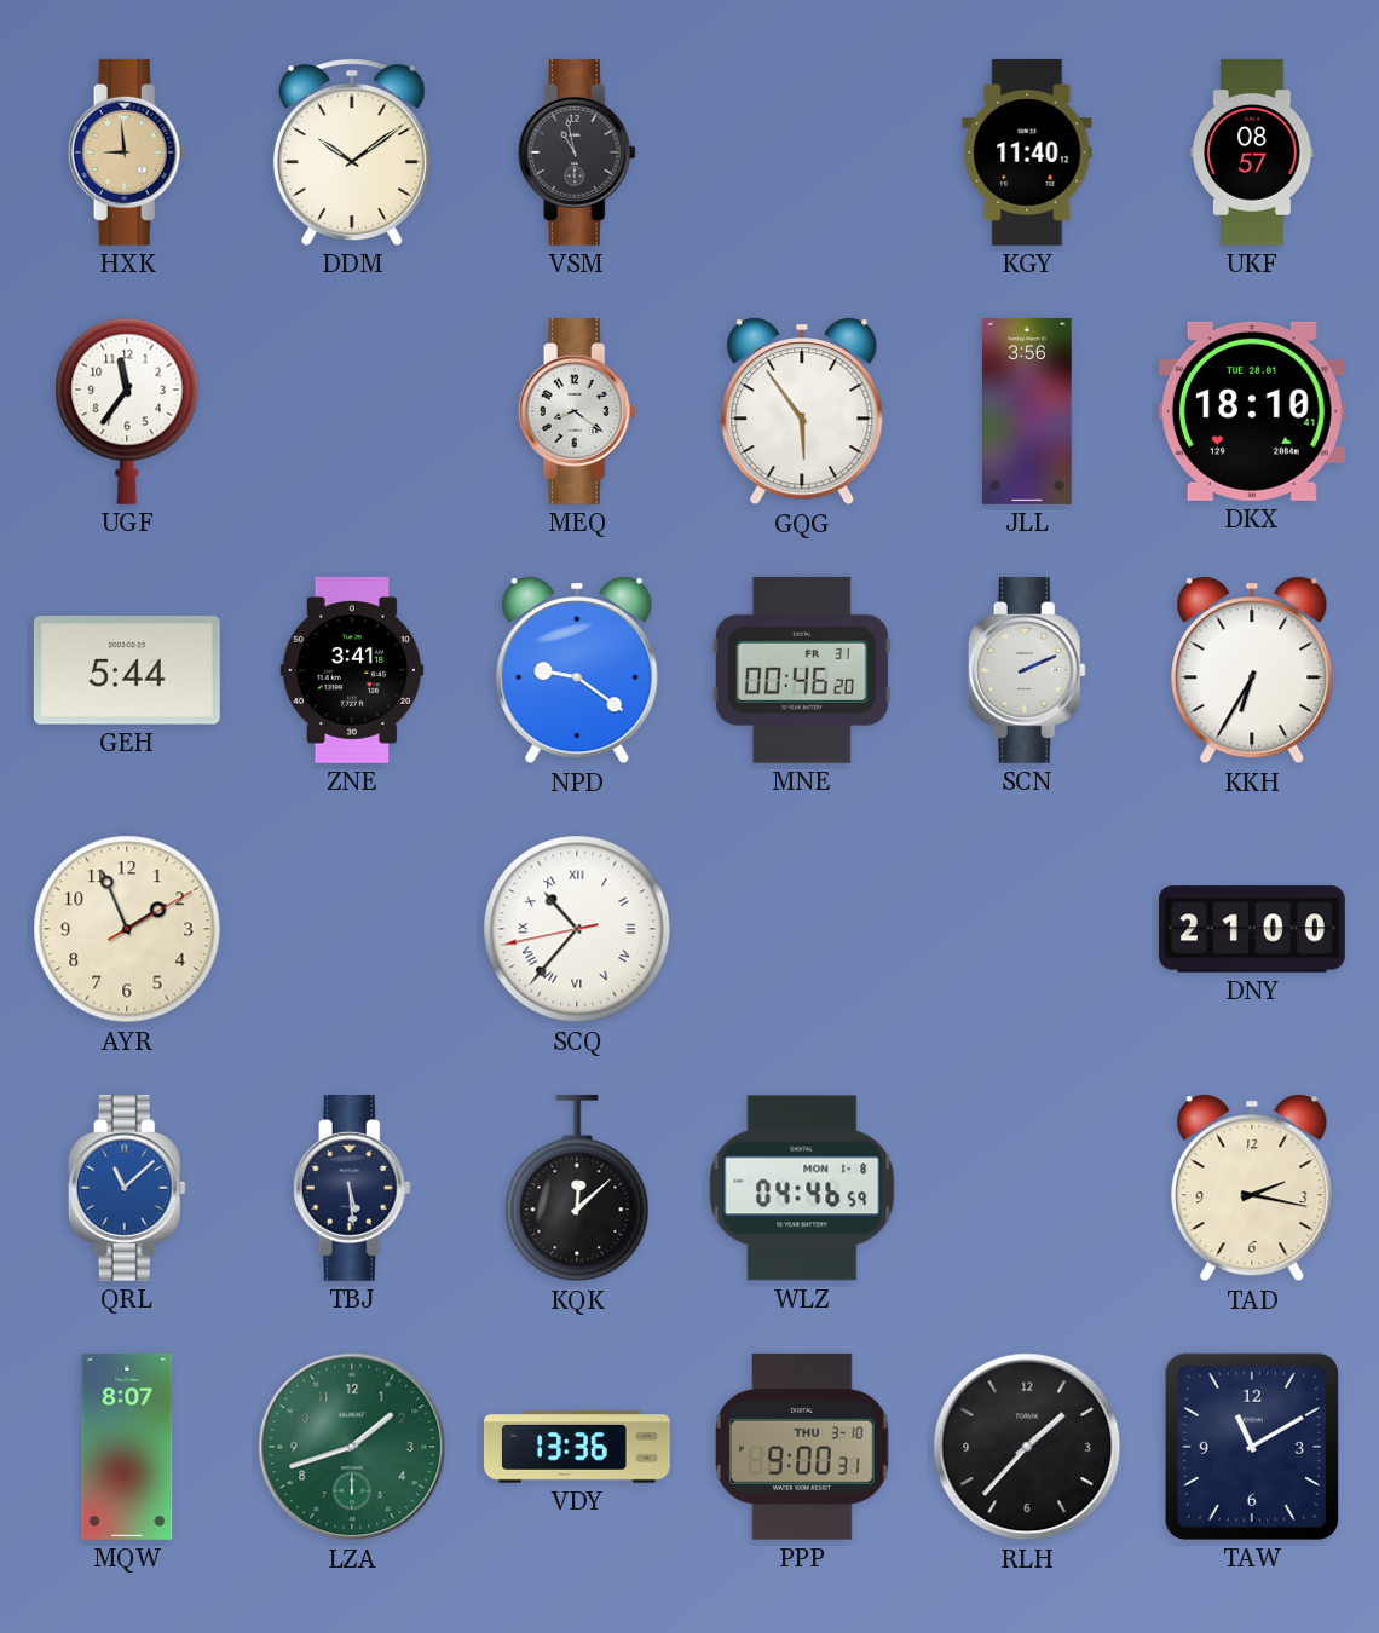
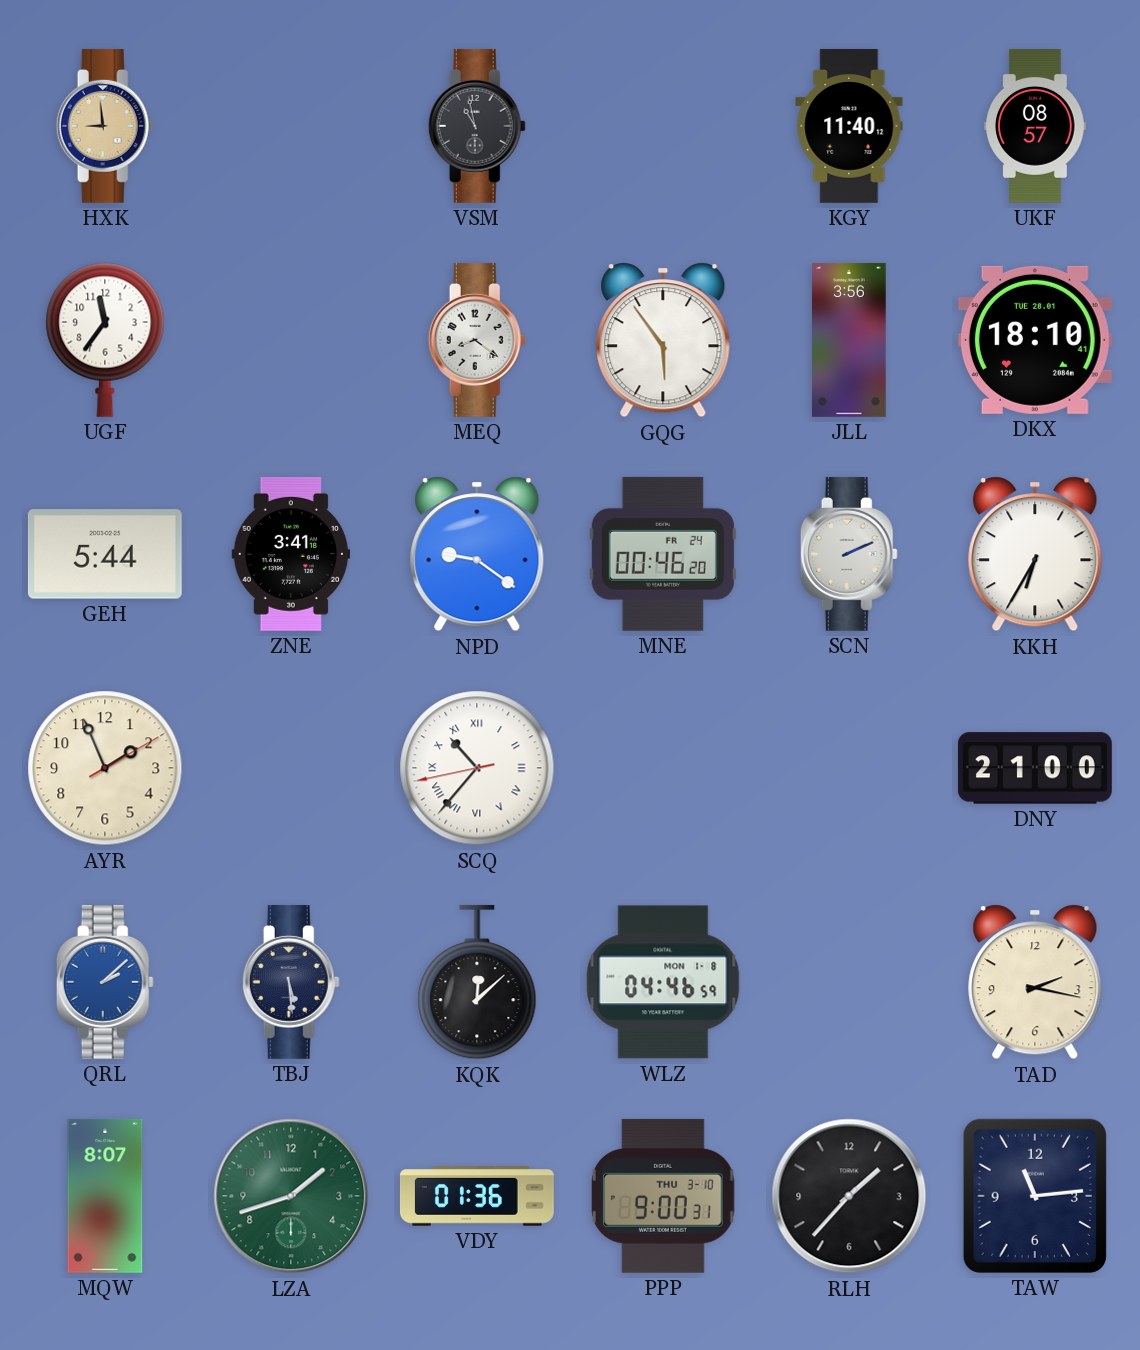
DDM: 10:09 -> none
MNE date: FR 31 -> FR 24
QRL: 11:08 -> 2:08
VDY: 13:36 -> 01:36
TAW: 11:10 -> 11:14
